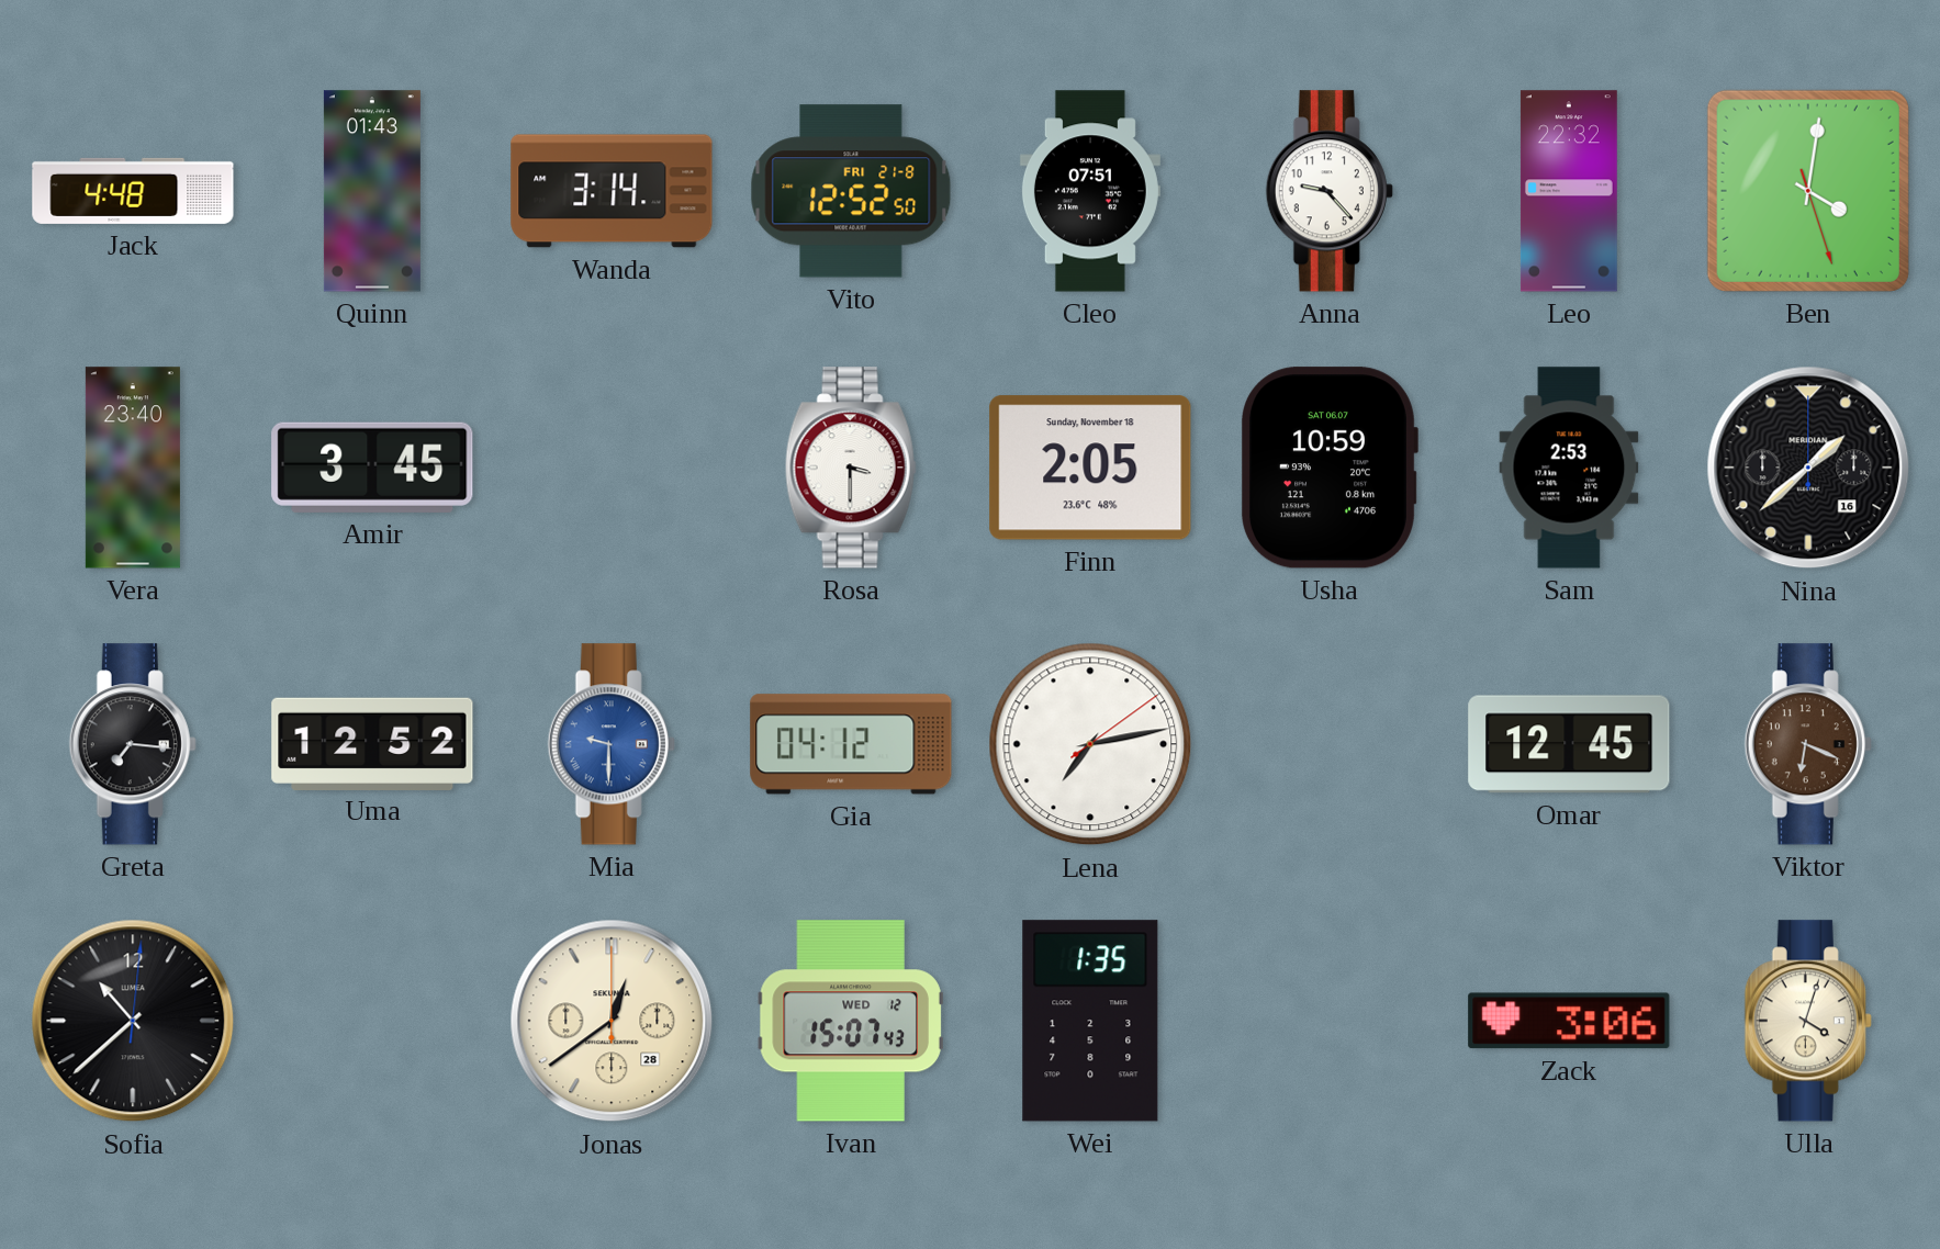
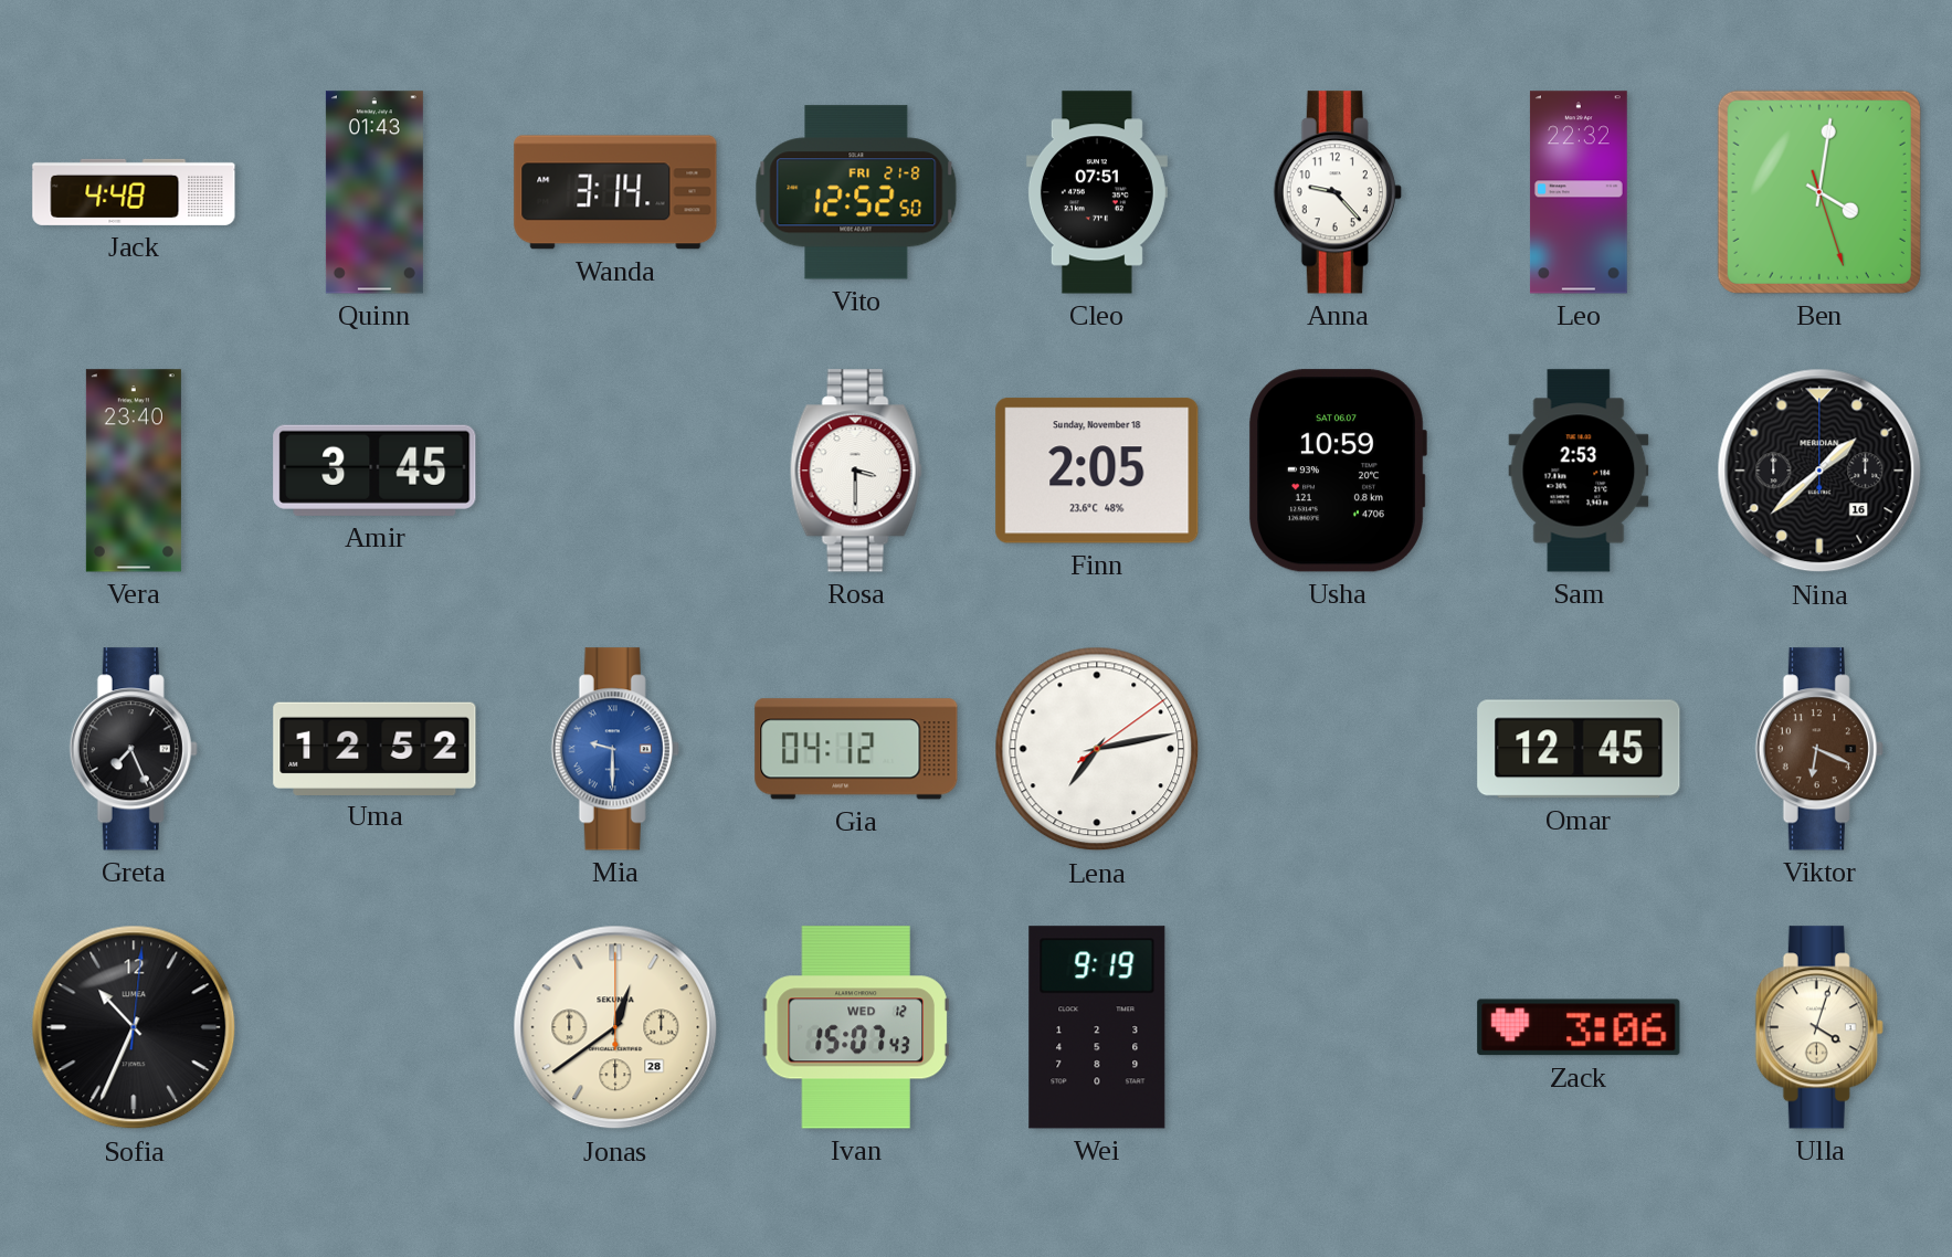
Greta: 7:16 -> 7:26
Sofia: 10:38 -> 10:34
Wei: 1:35 -> 9:19
